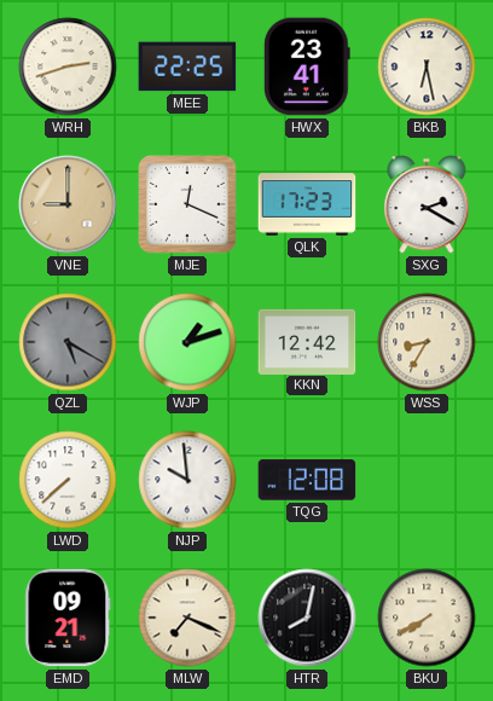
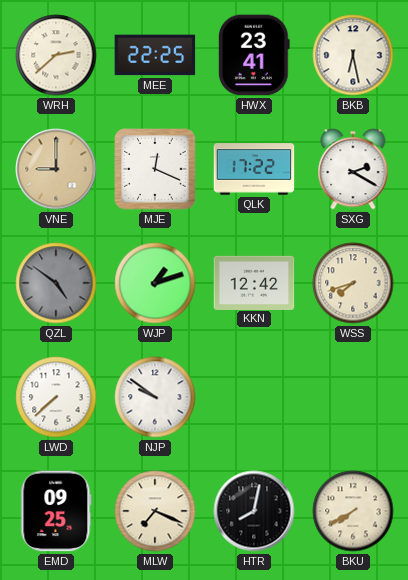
WRH: 2:42 -> 2:38
QLK: 17:23 -> 17:22
QZL: 5:20 -> 4:51
WSS: 8:35 -> 7:42
NJP: 9:59 -> 9:51
TQG: 12:08 -> none
EMD: 09:21 -> 09:25
